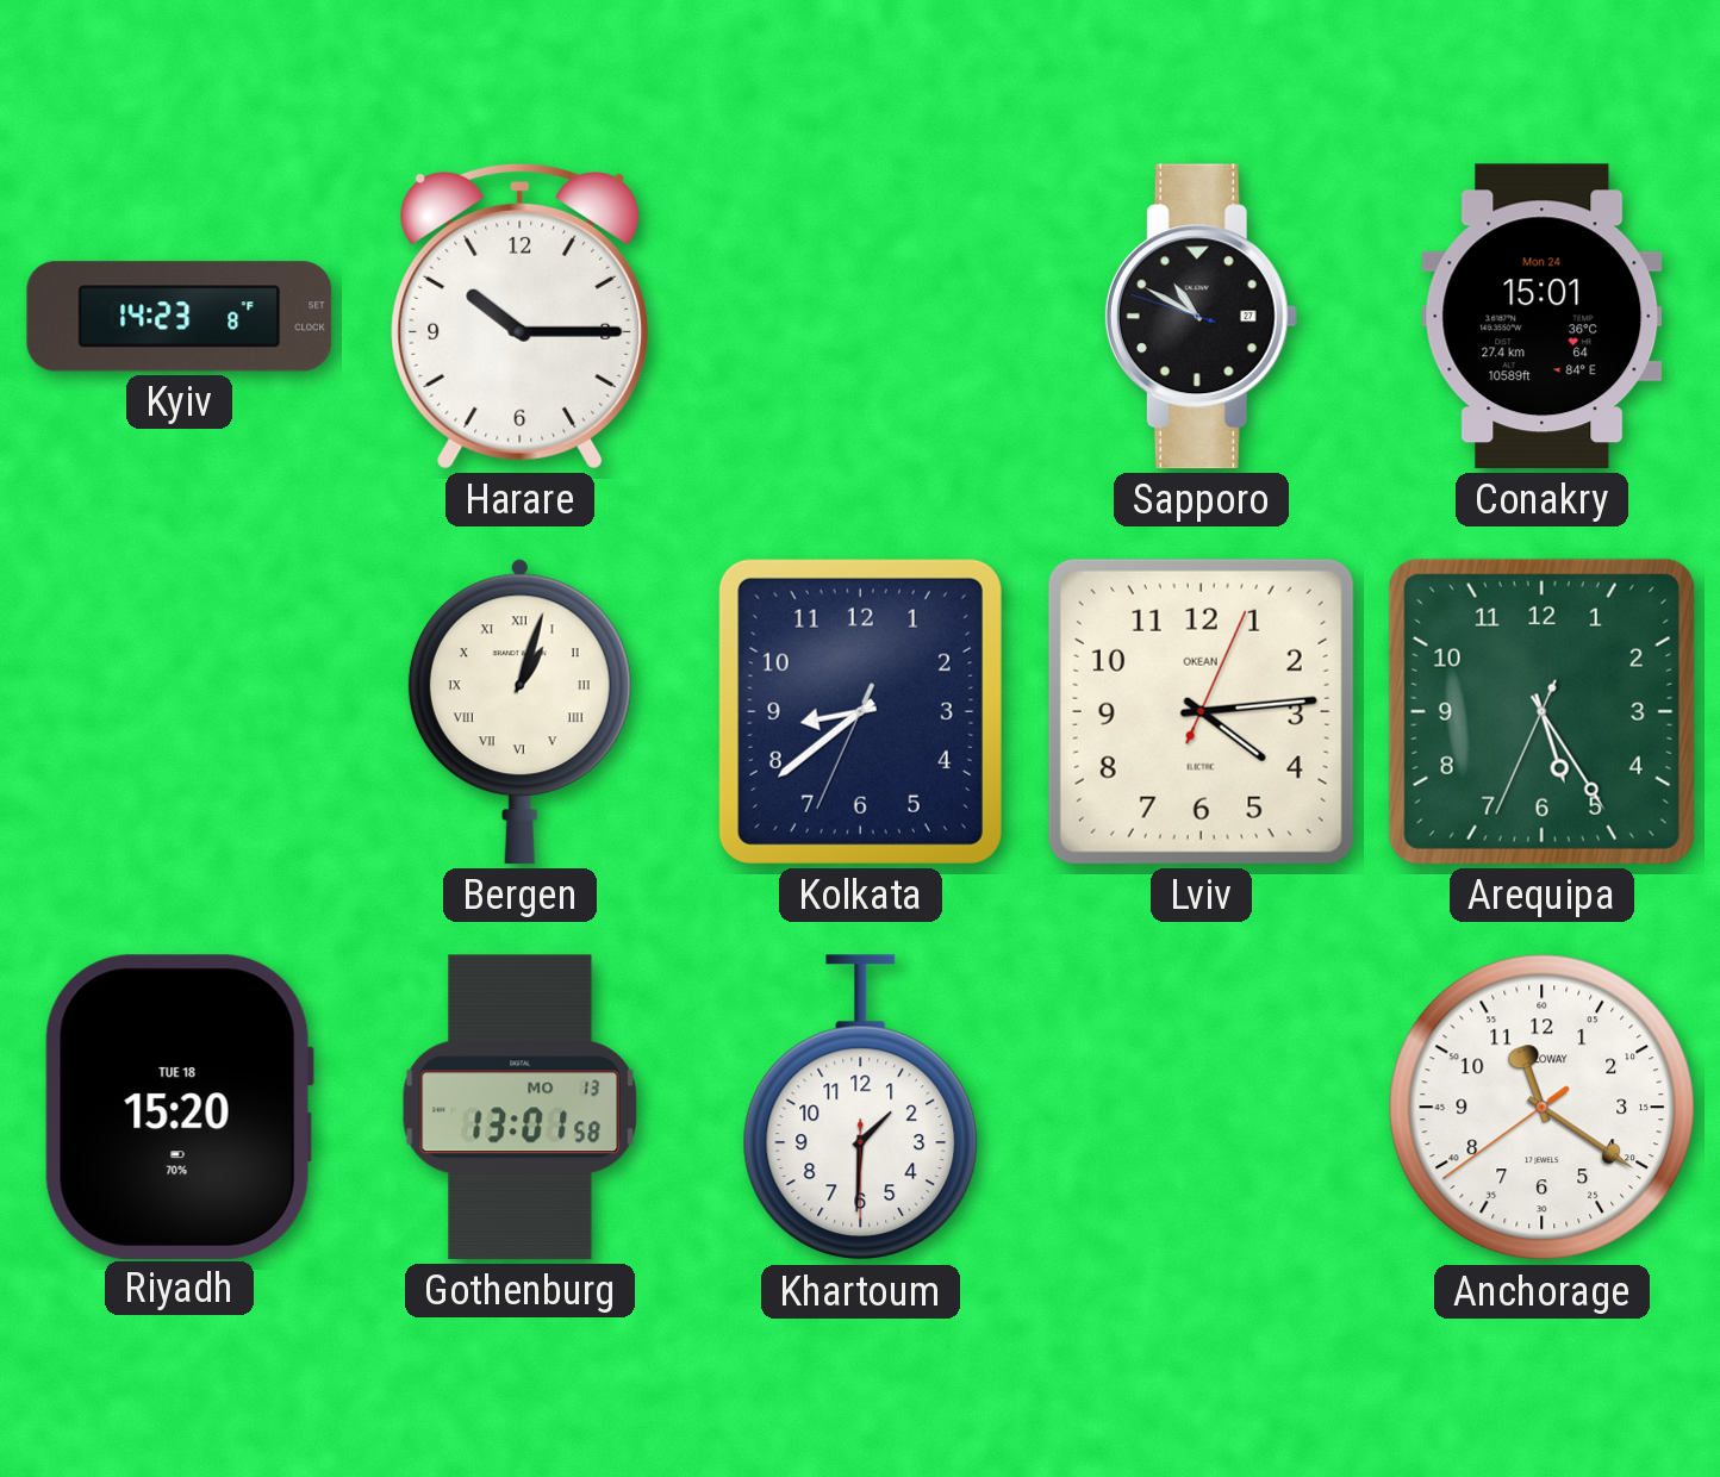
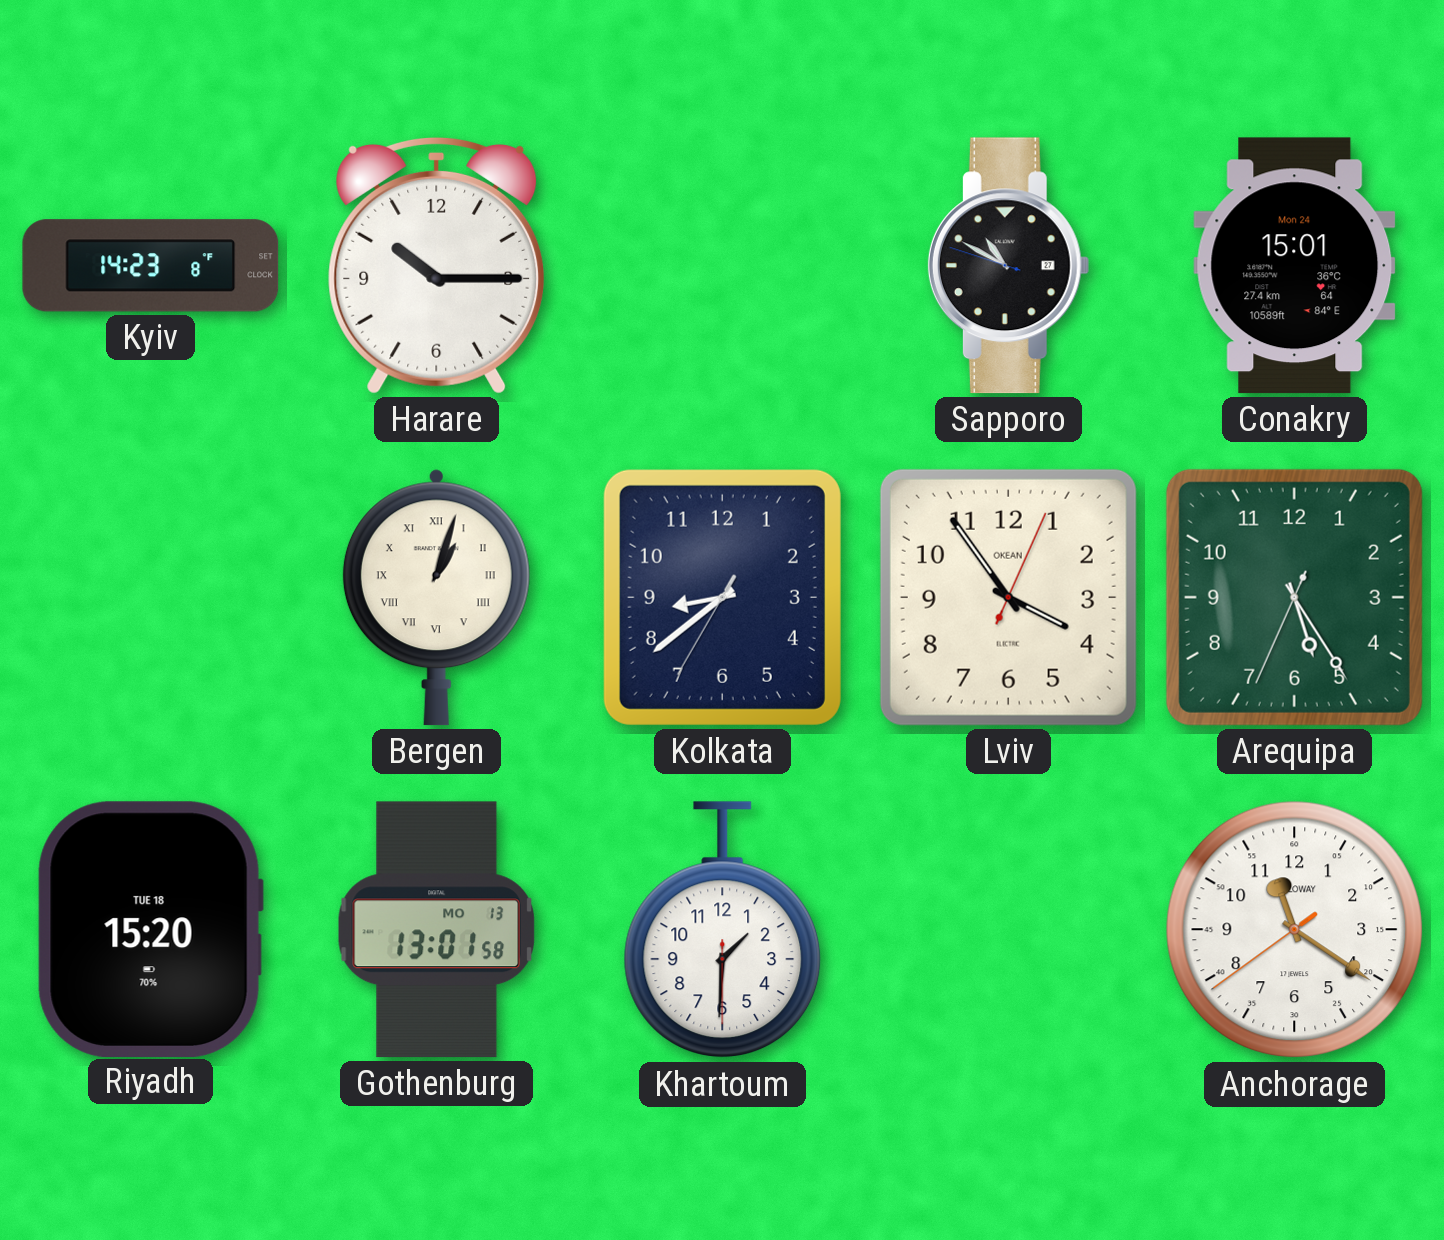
Kolkata: 8:38:34 -> 8:38:35
Lviv: 4:14 -> 3:54
